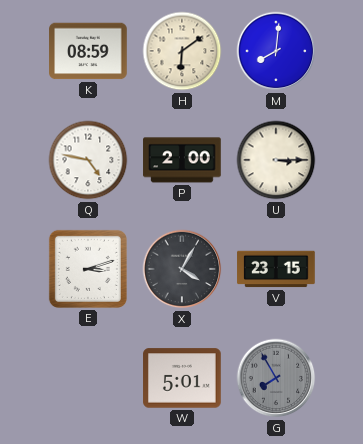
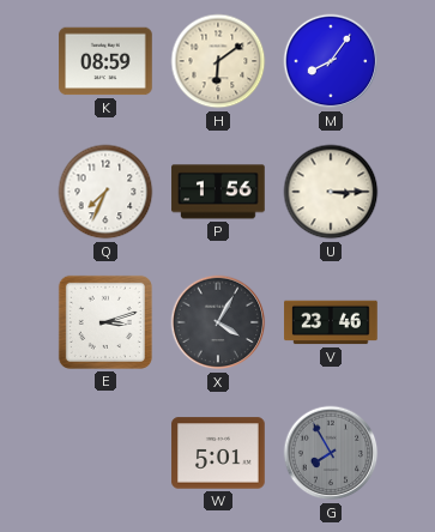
M: 8:01 -> 8:06
Q: 4:47 -> 7:34
P: 2:00 -> 1:56
V: 23:15 -> 23:46
